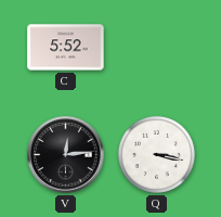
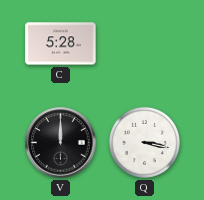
C: 5:52 -> 5:28
V: 12:14 -> 12:00
